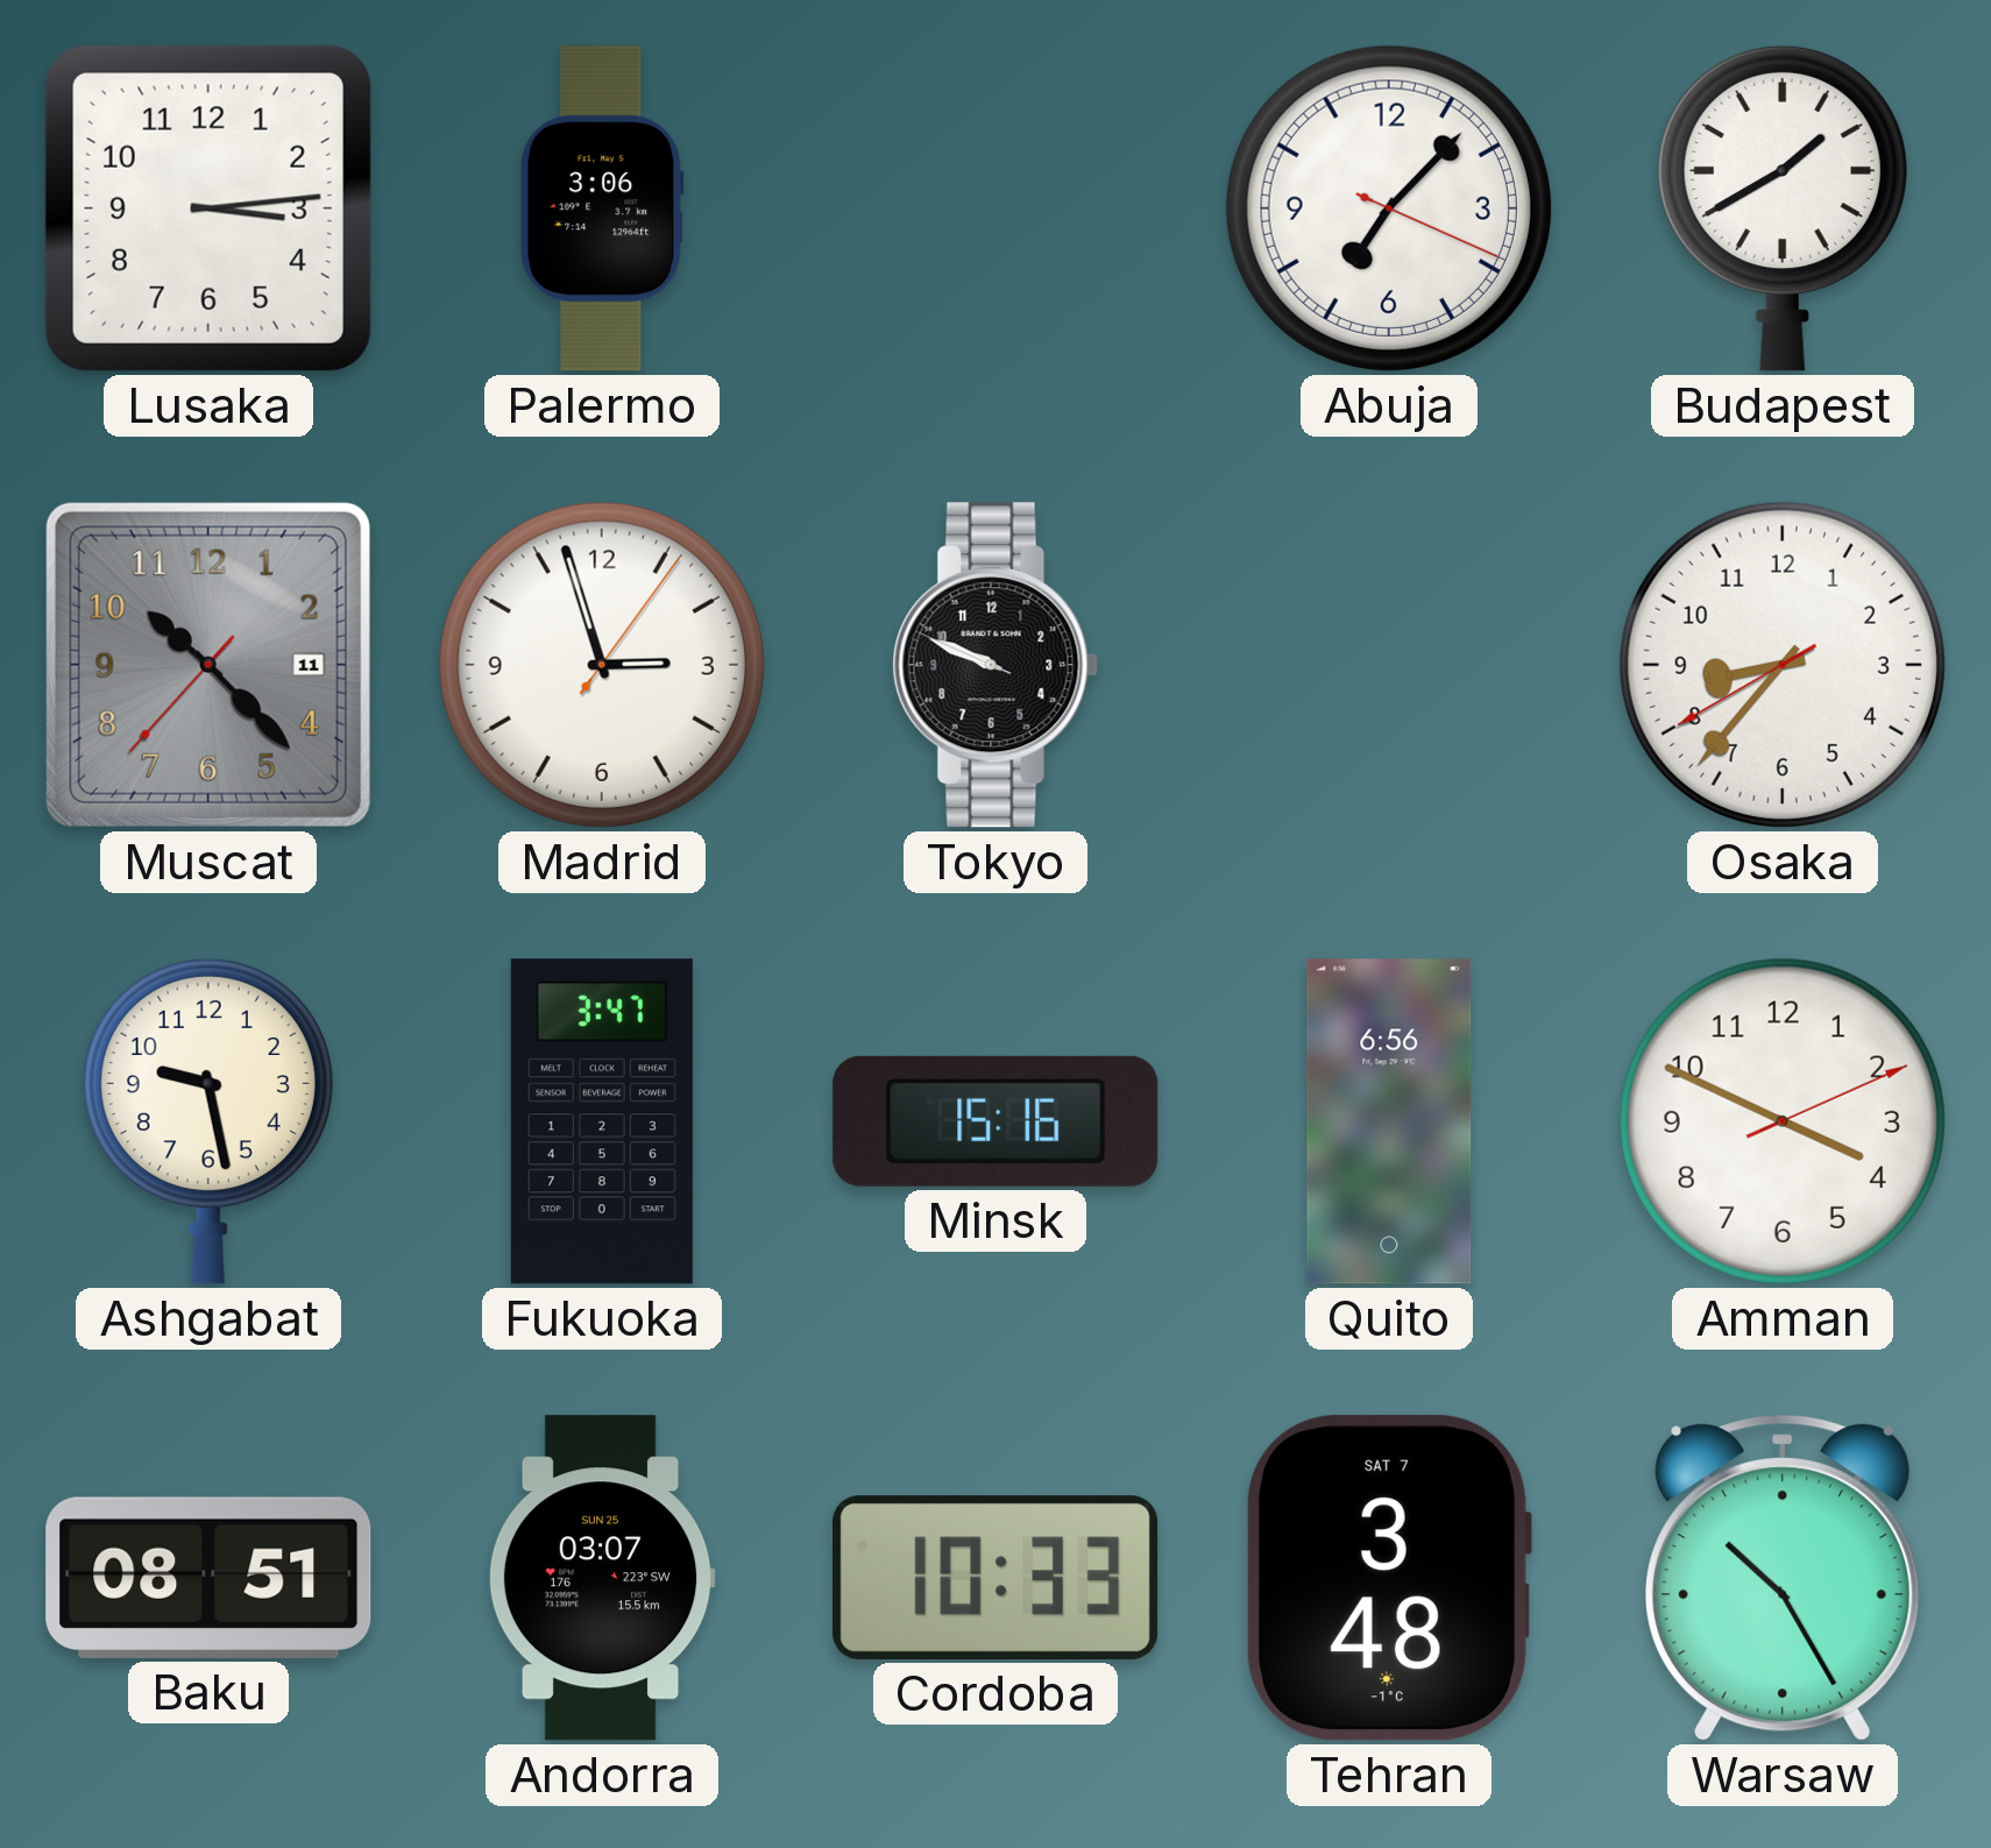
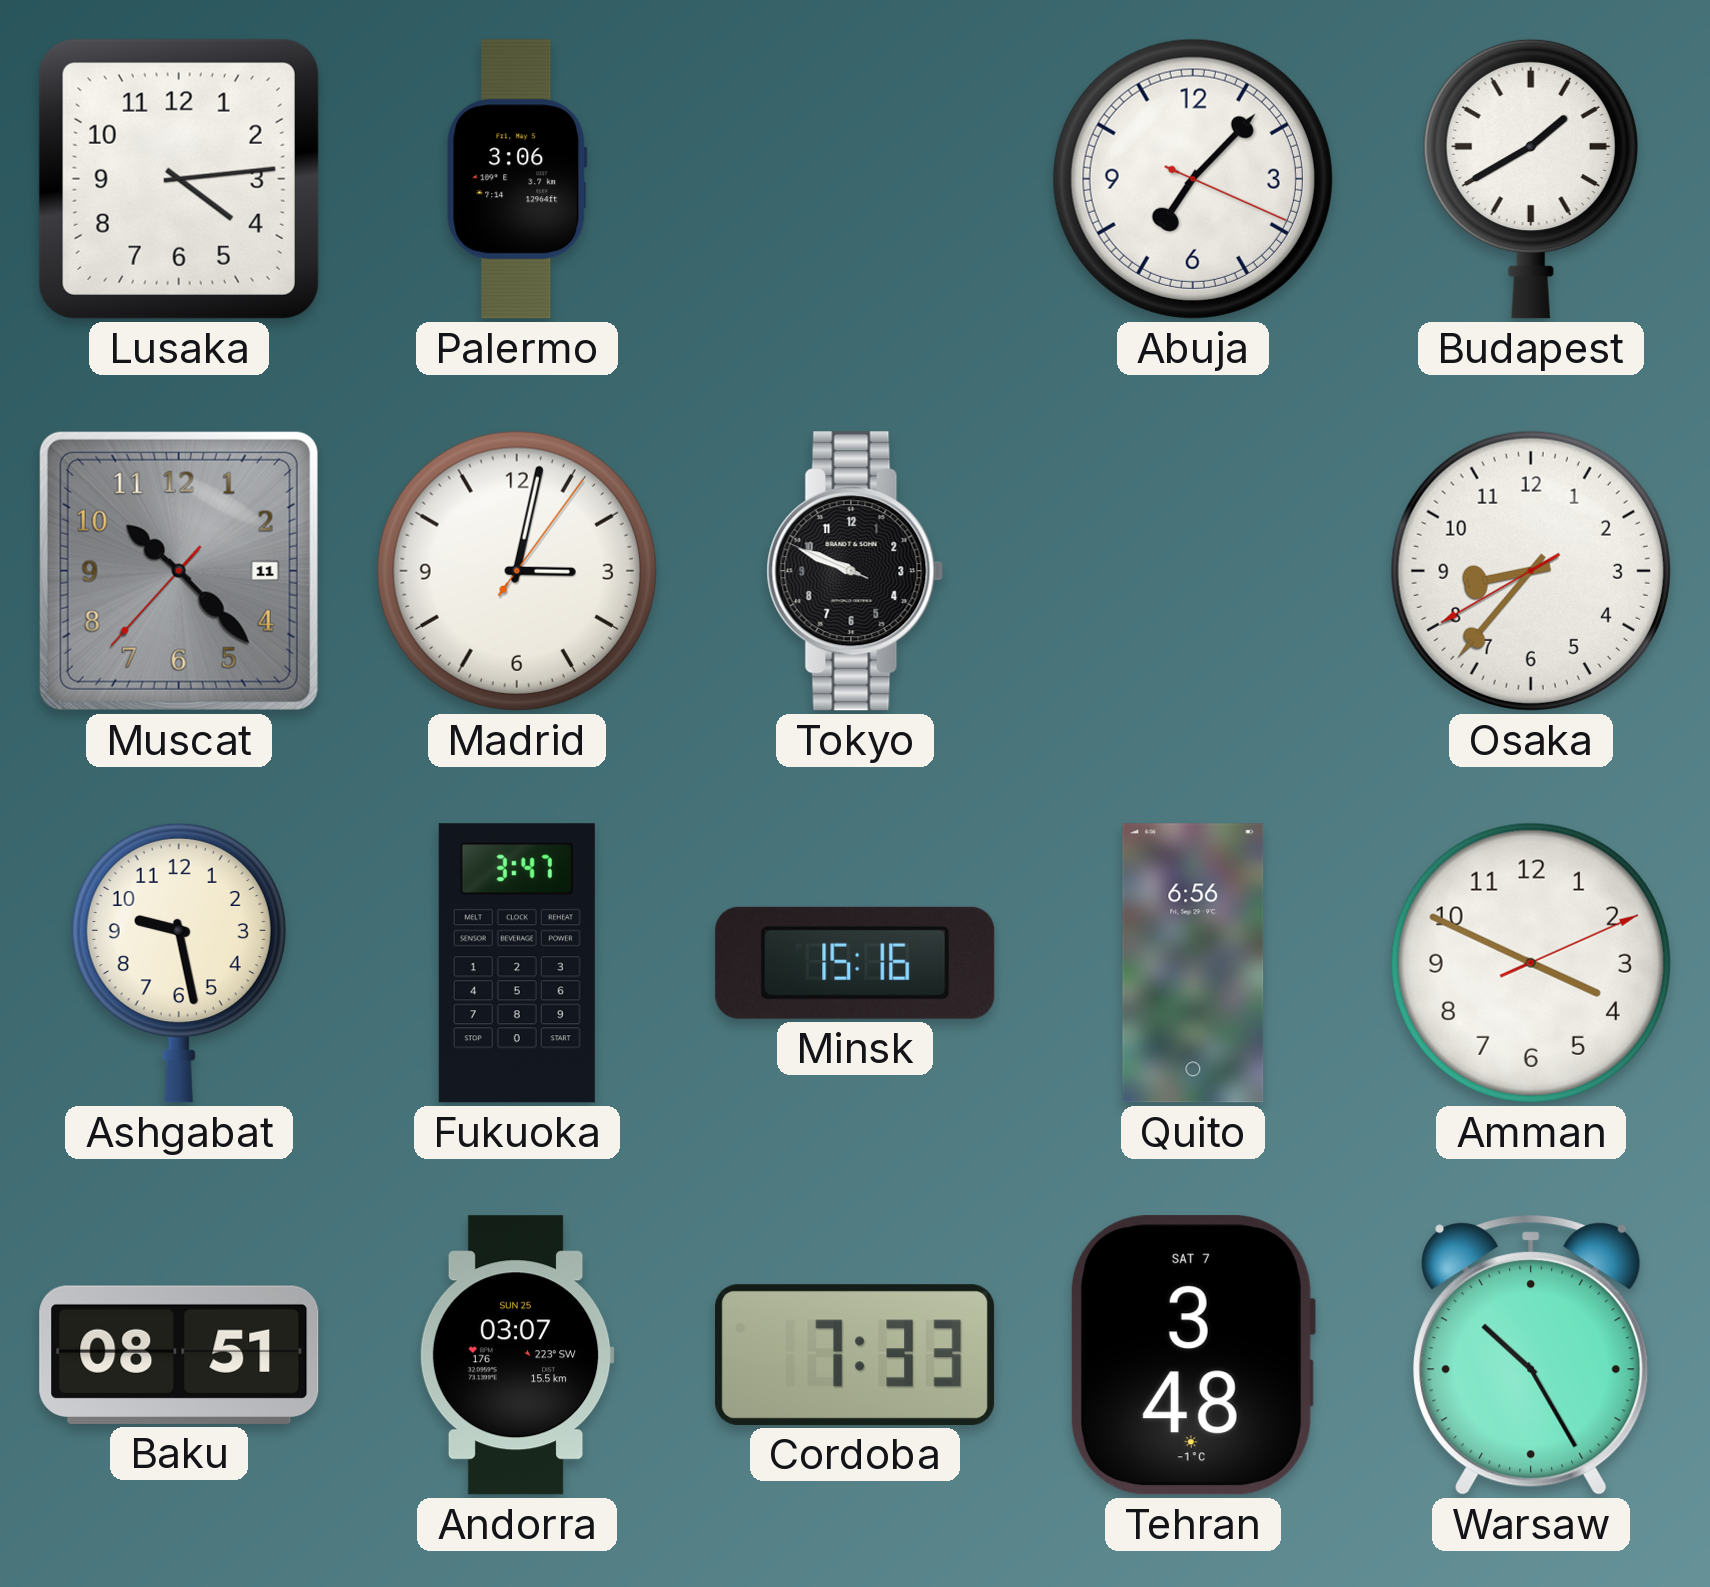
Lusaka: 3:14 -> 4:14
Madrid: 2:57 -> 3:02
Cordoba: 10:33 -> 7:33
